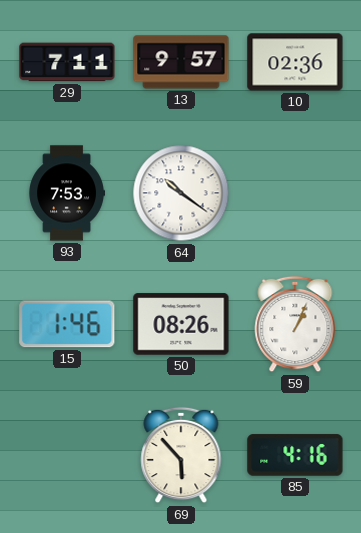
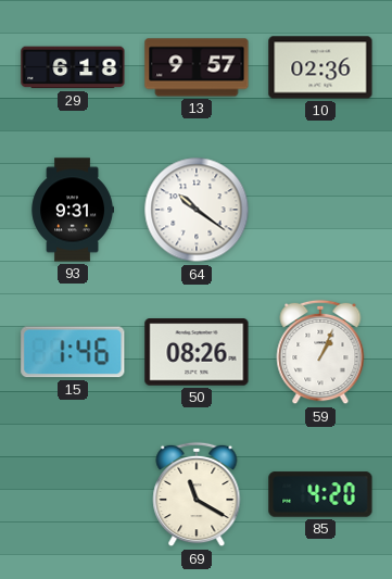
29: 7:11 -> 6:18
93: 7:53 -> 9:31
69: 5:53 -> 11:20
85: 4:16 -> 4:20
